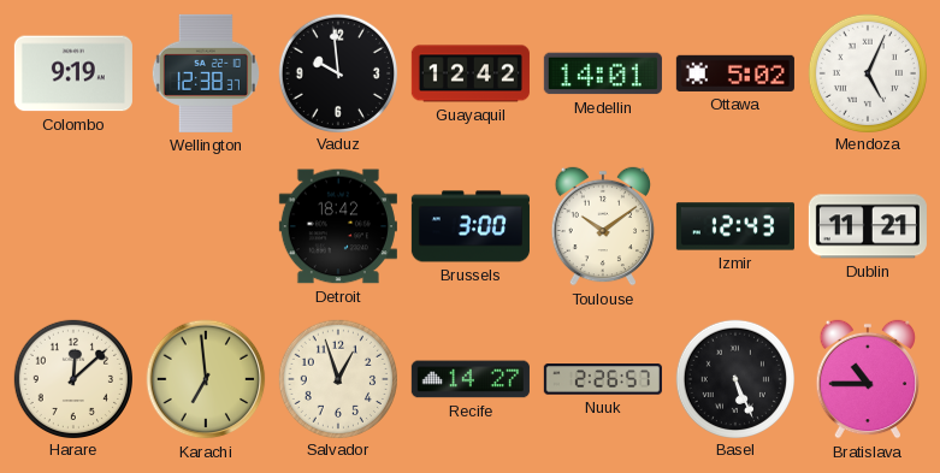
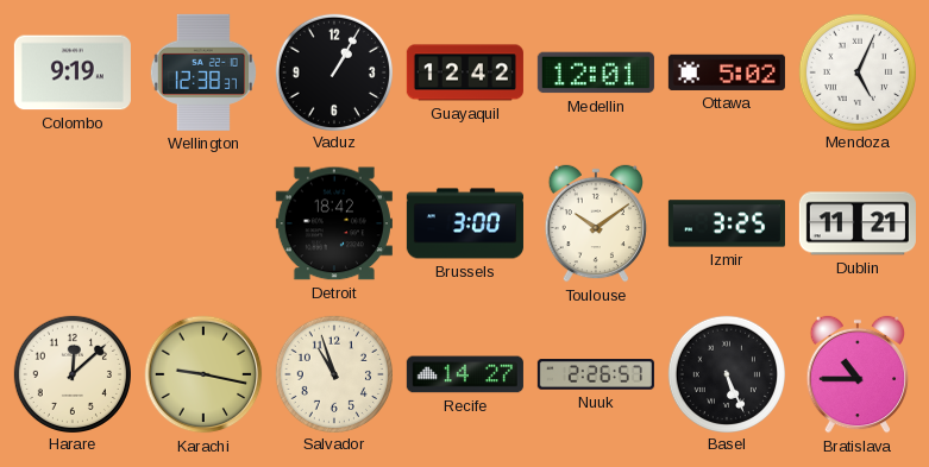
Vaduz: 9:59 -> 1:05
Medellin: 14:01 -> 12:01
Izmir: 12:43 -> 3:25
Karachi: 6:59 -> 9:17
Salvador: 12:57 -> 10:57
